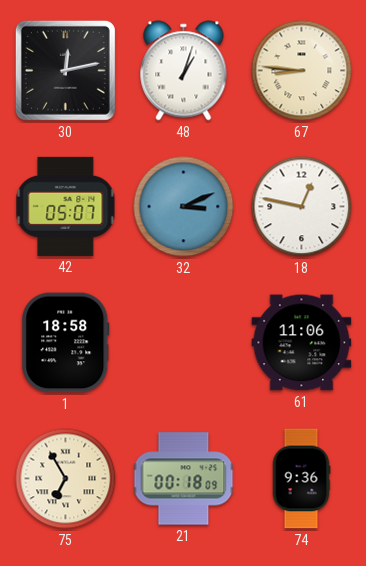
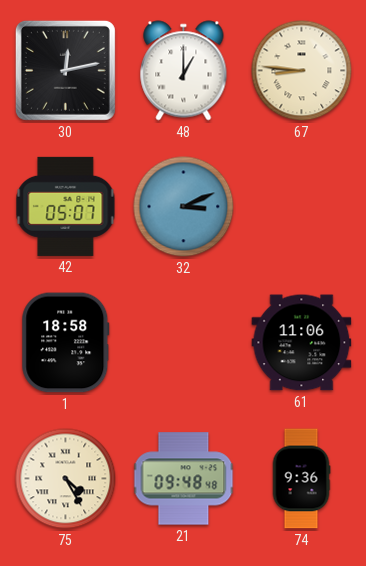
48: 1:03 -> 1:00
18: 12:47 -> none
75: 6:55 -> 4:25
21: 00:18 -> 09:48
